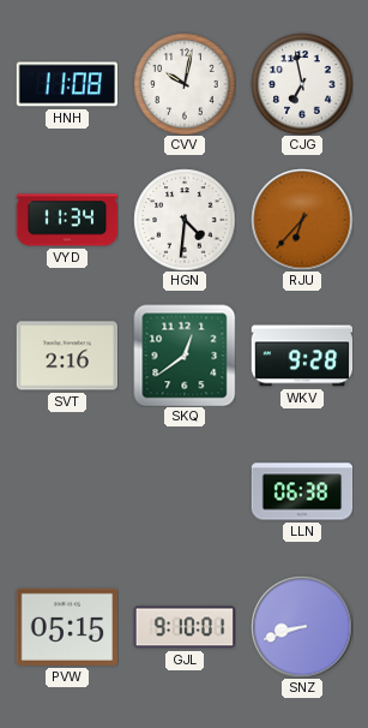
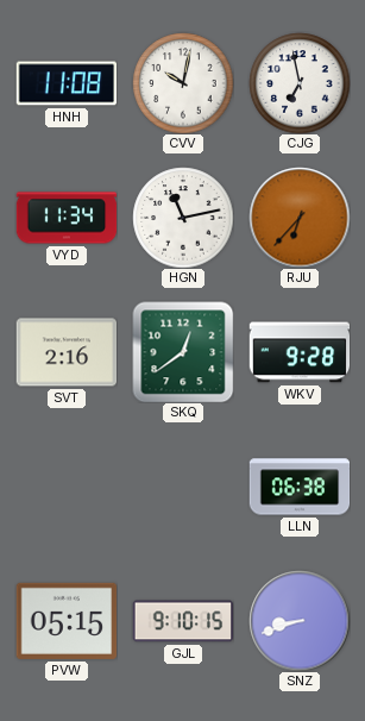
HGN: 4:31 -> 11:13
GJL: 9:10:01 -> 9:10:15
